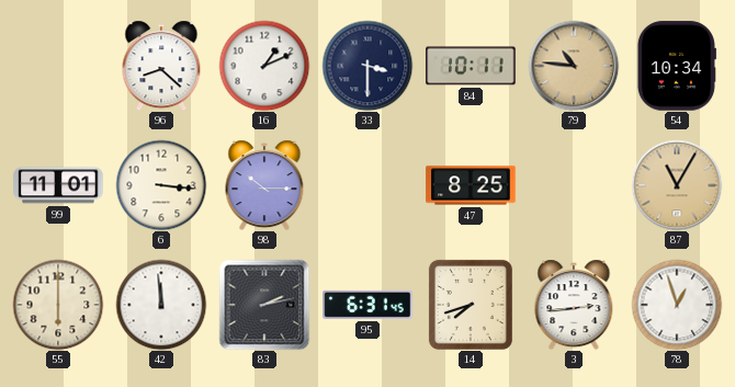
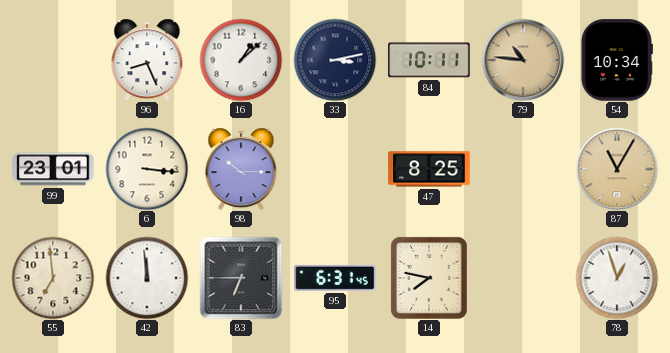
96: 8:22 -> 8:26
16: 1:11 -> 1:08
33: 3:30 -> 3:13
99: 11:01 -> 23:01
55: 6:00 -> 6:59
83: 2:13 -> 6:45
14: 7:42 -> 7:47
3: 2:44 -> none
